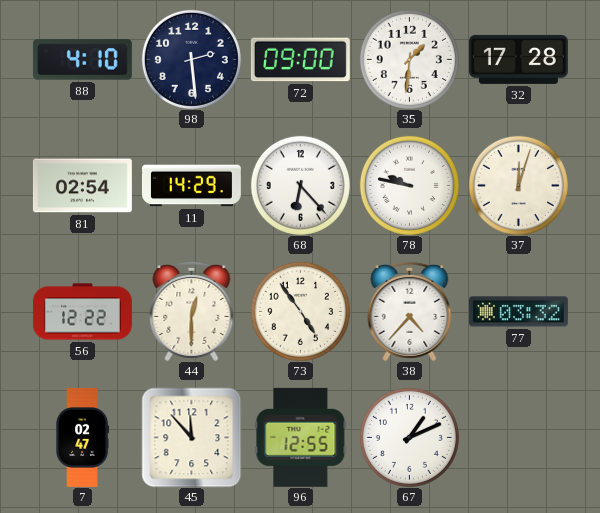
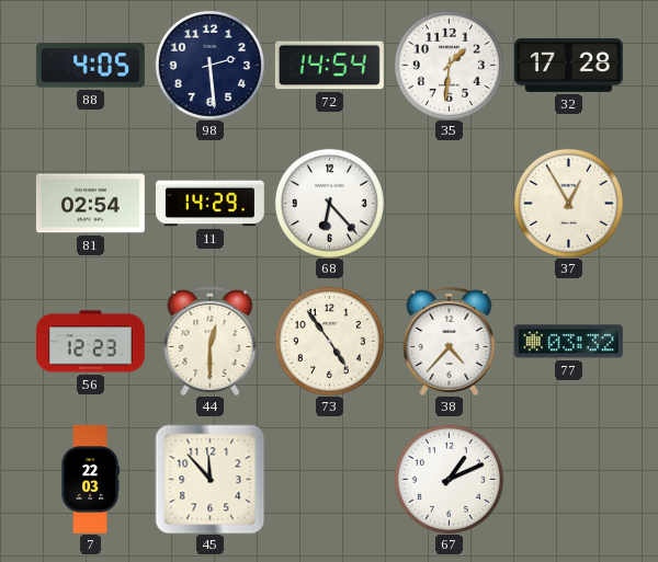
88: 4:10 -> 4:05
72: 09:00 -> 14:54
78: 9:47 -> none
37: 12:03 -> 12:55
56: 12:22 -> 12:23
7: 02:47 -> 22:03
96: 12:55 -> none
